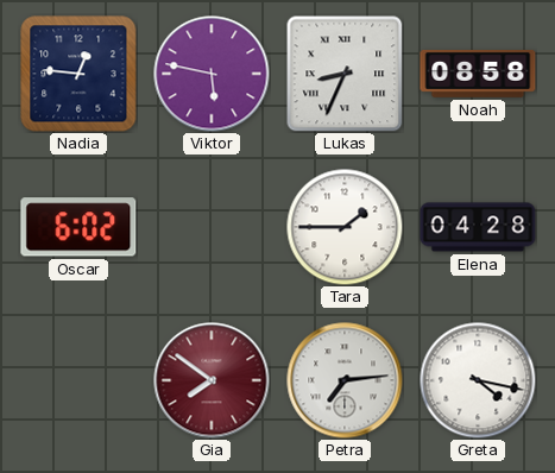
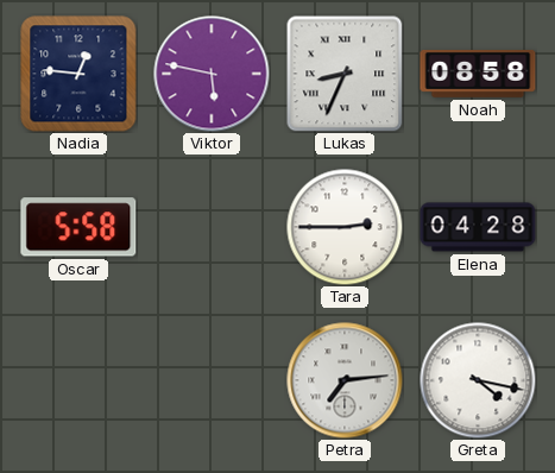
Oscar: 6:02 -> 5:58
Tara: 1:45 -> 2:45
Gia: 7:51 -> none
